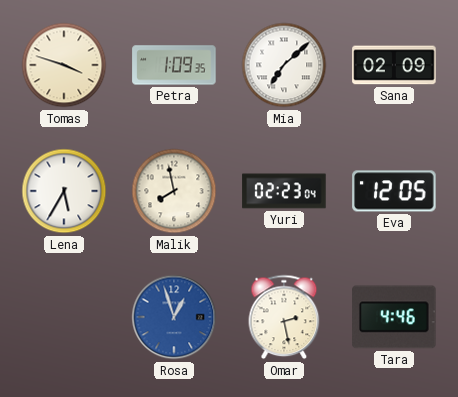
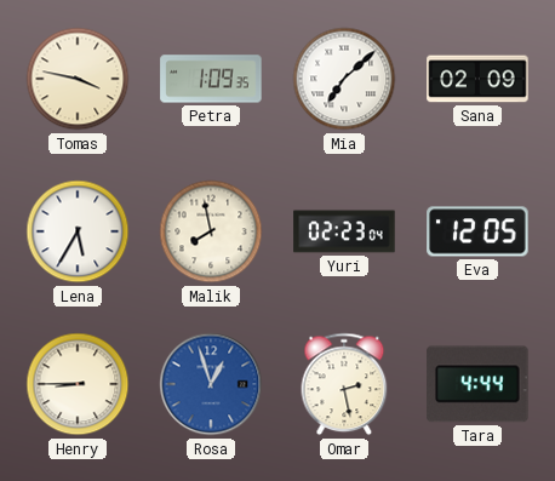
Tomas: 3:48 -> 3:47
Henry: none -> 8:45
Tara: 4:46 -> 4:44
